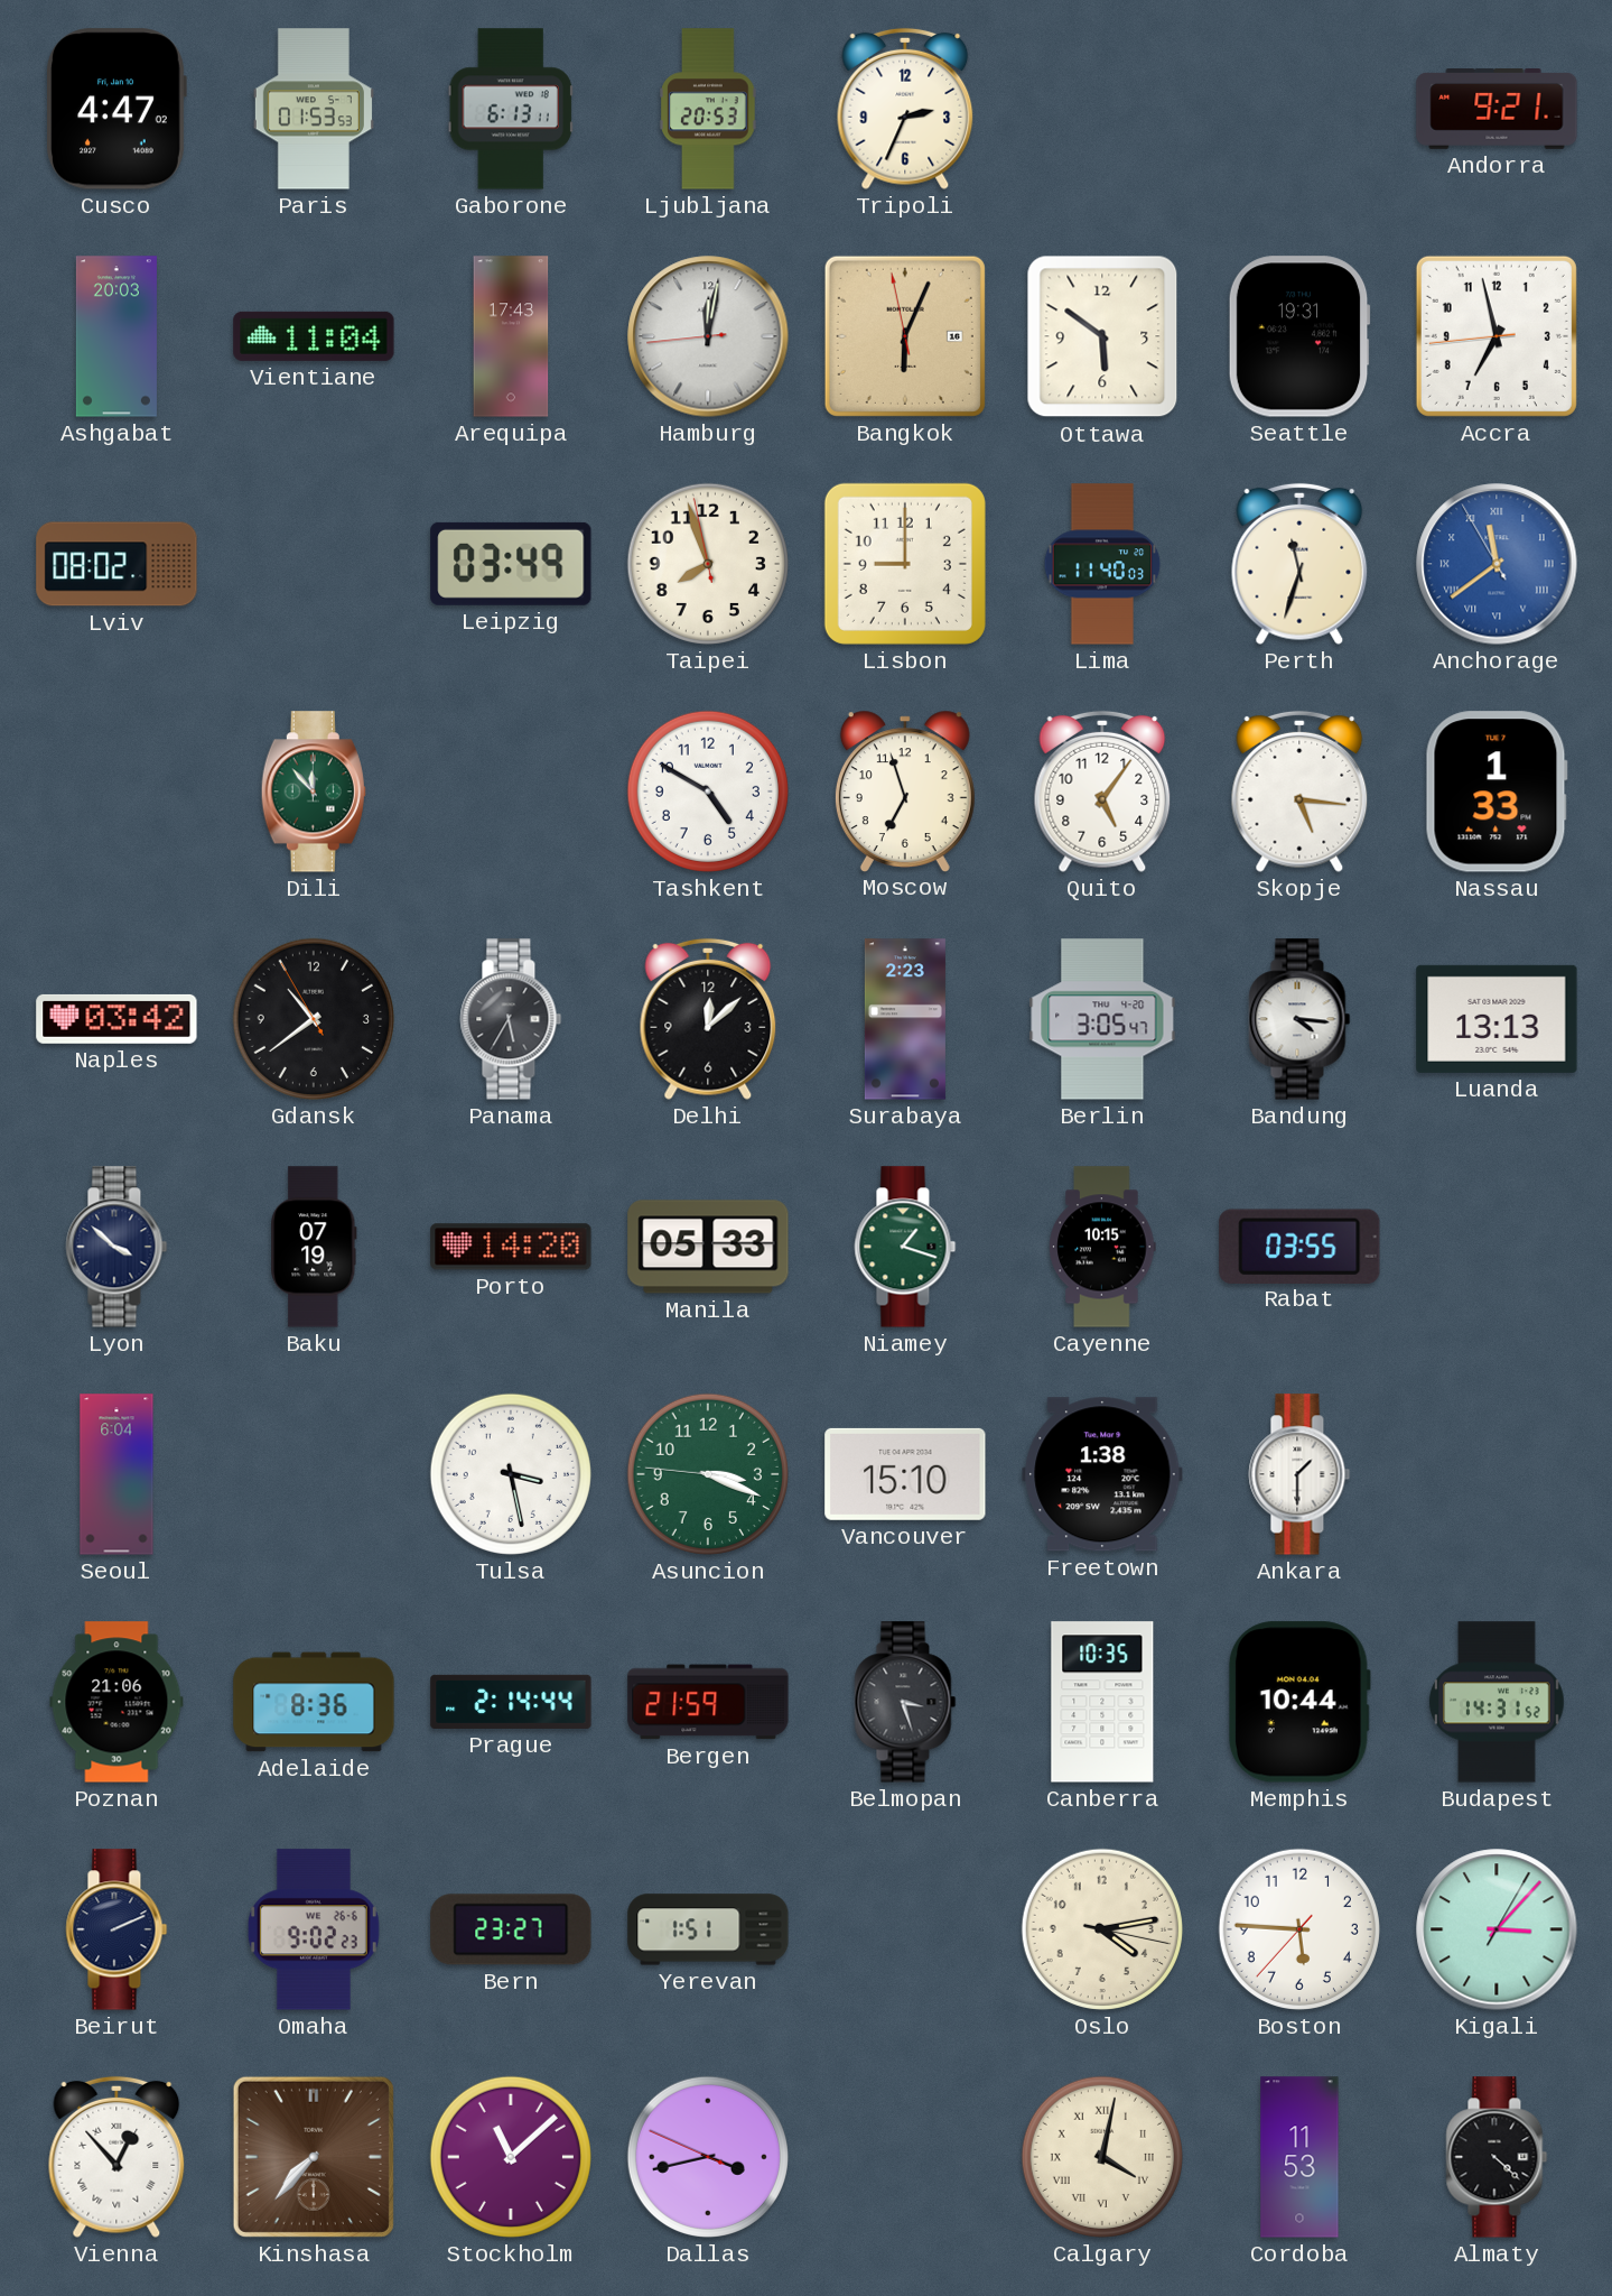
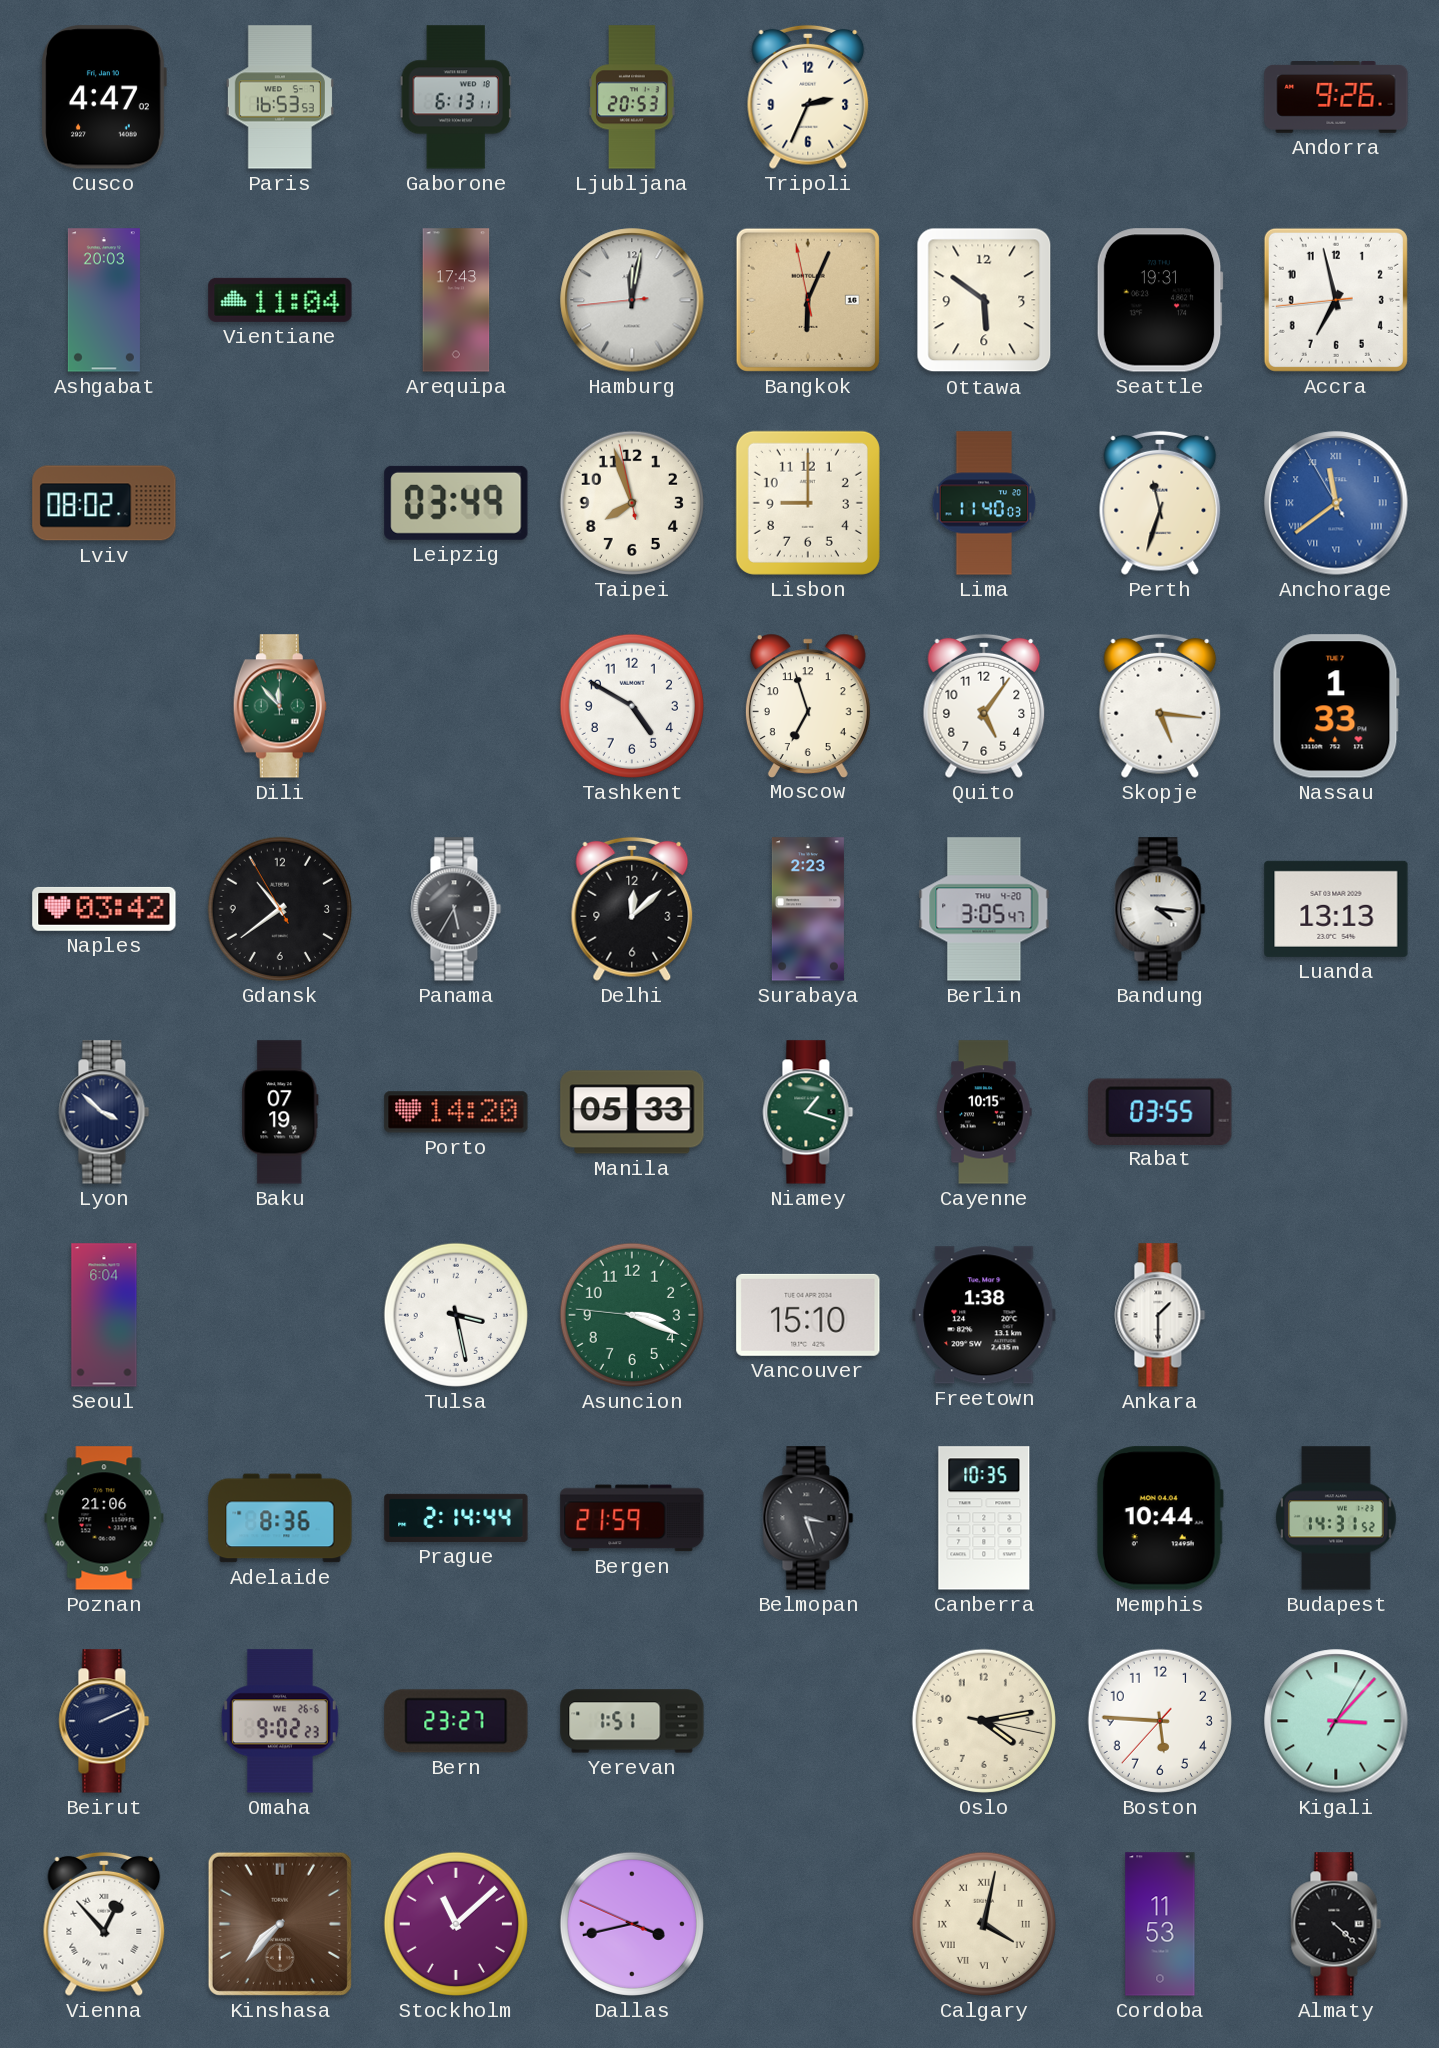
Paris: 01:53 -> 16:53
Andorra: 9:21 -> 9:26
